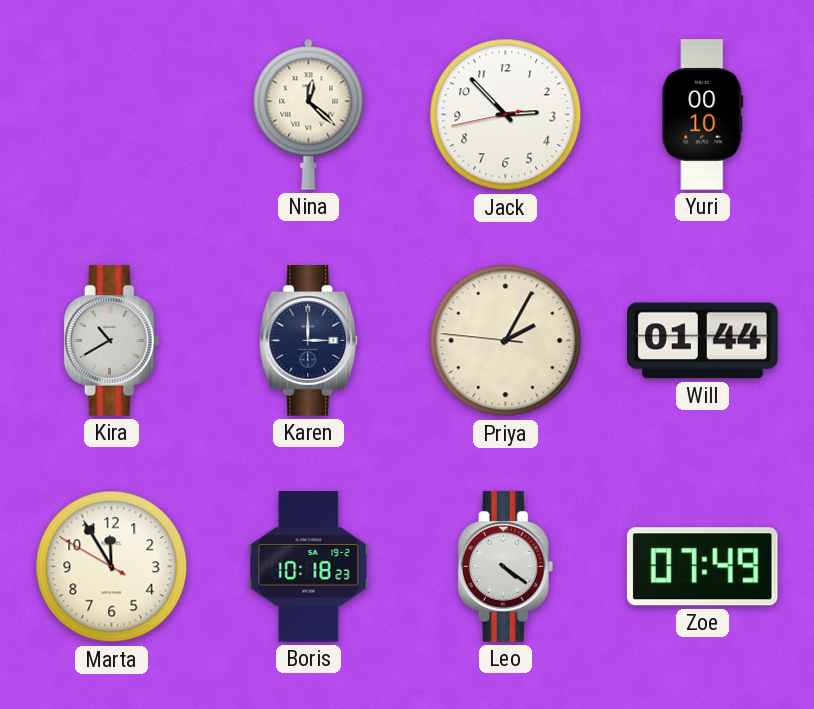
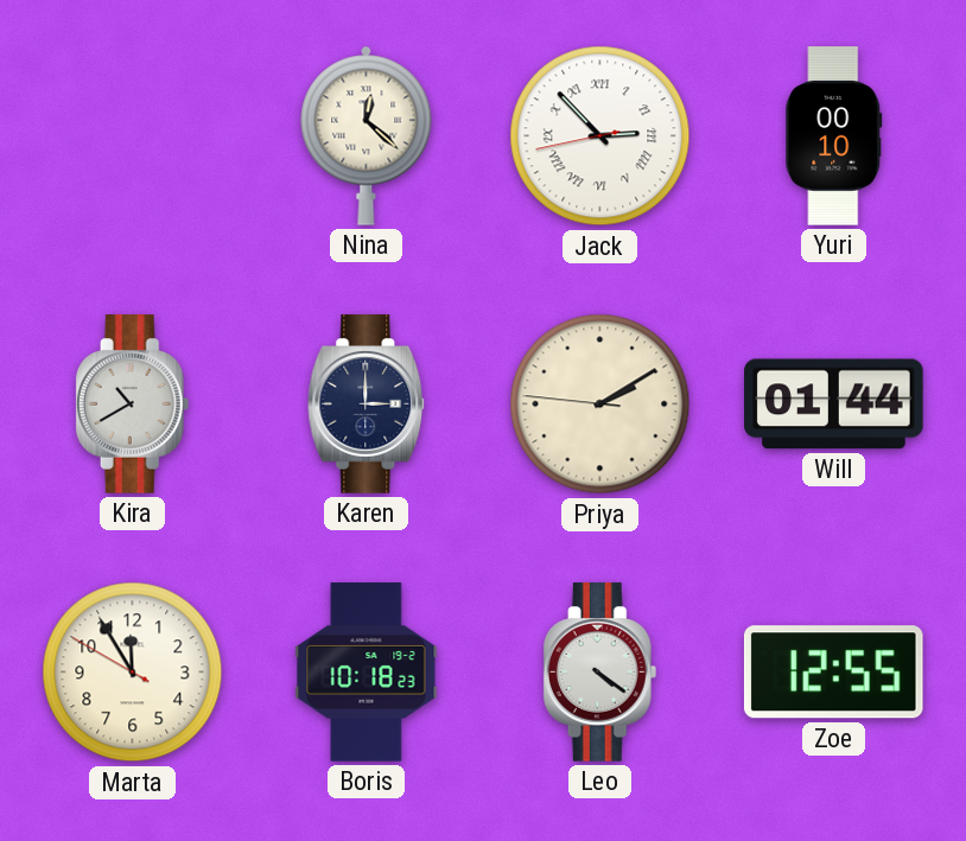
Jack numerals: Arabic -> Roman
Priya: 2:04 -> 2:09
Zoe: 07:49 -> 12:55
